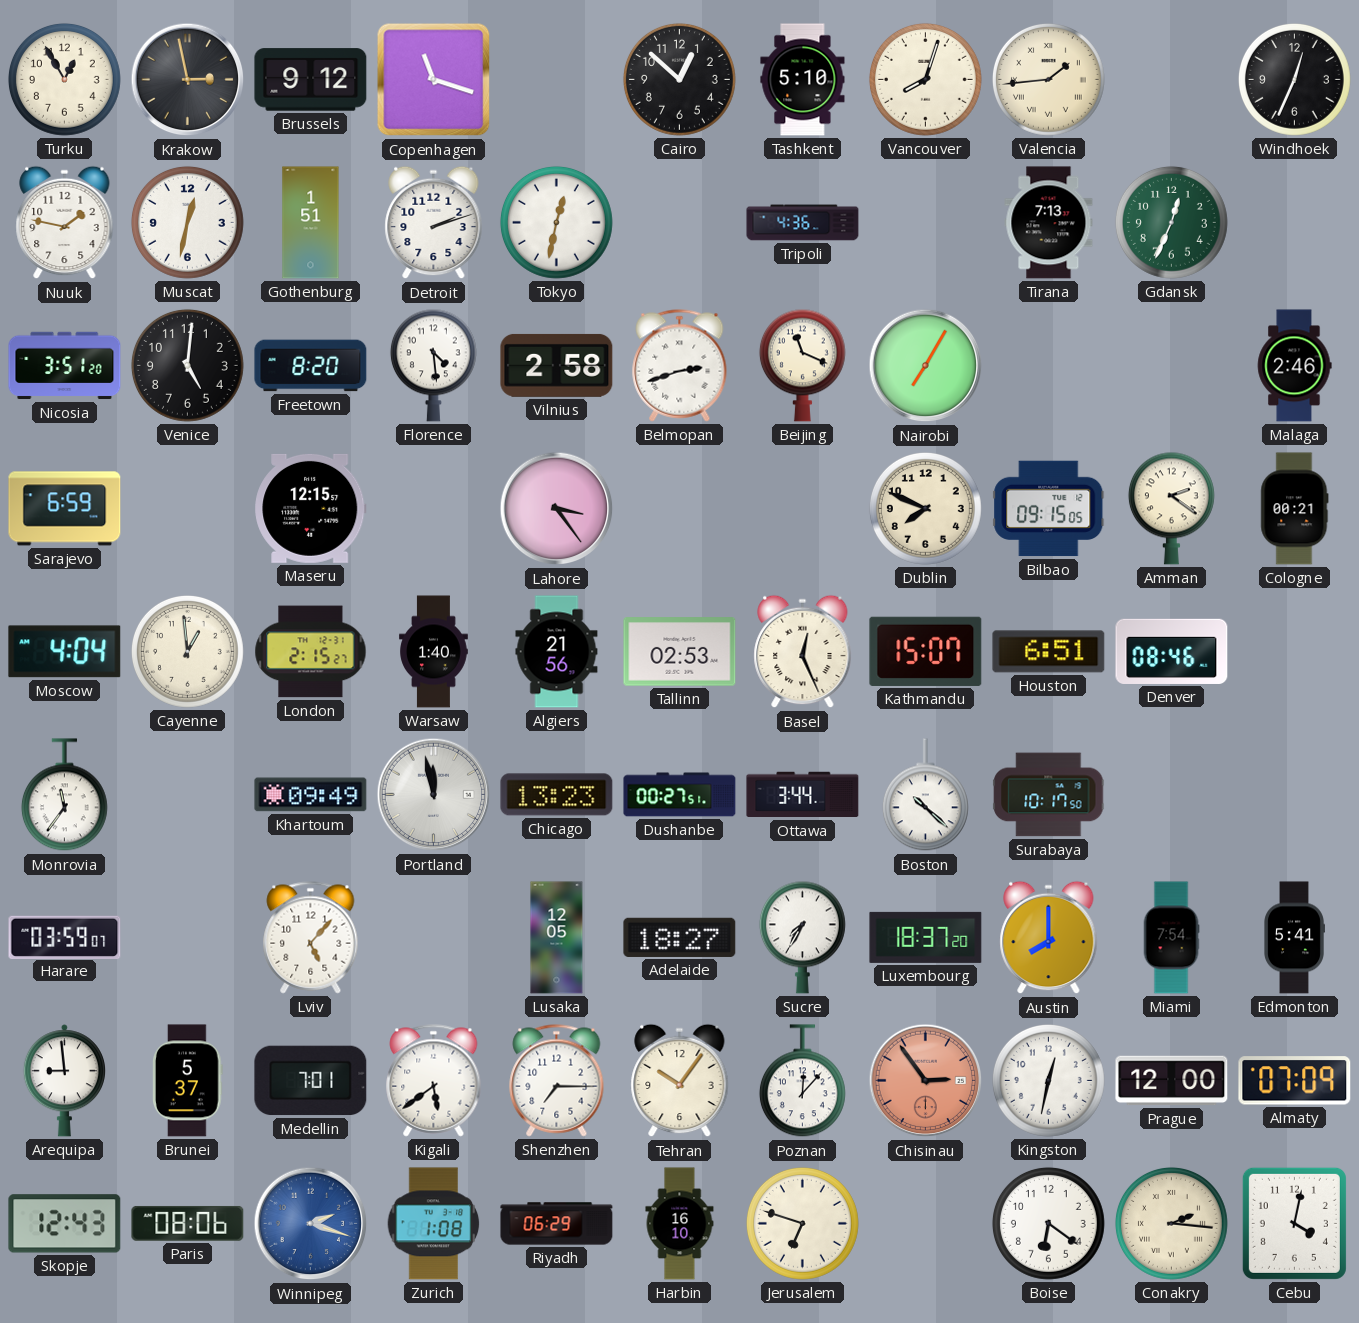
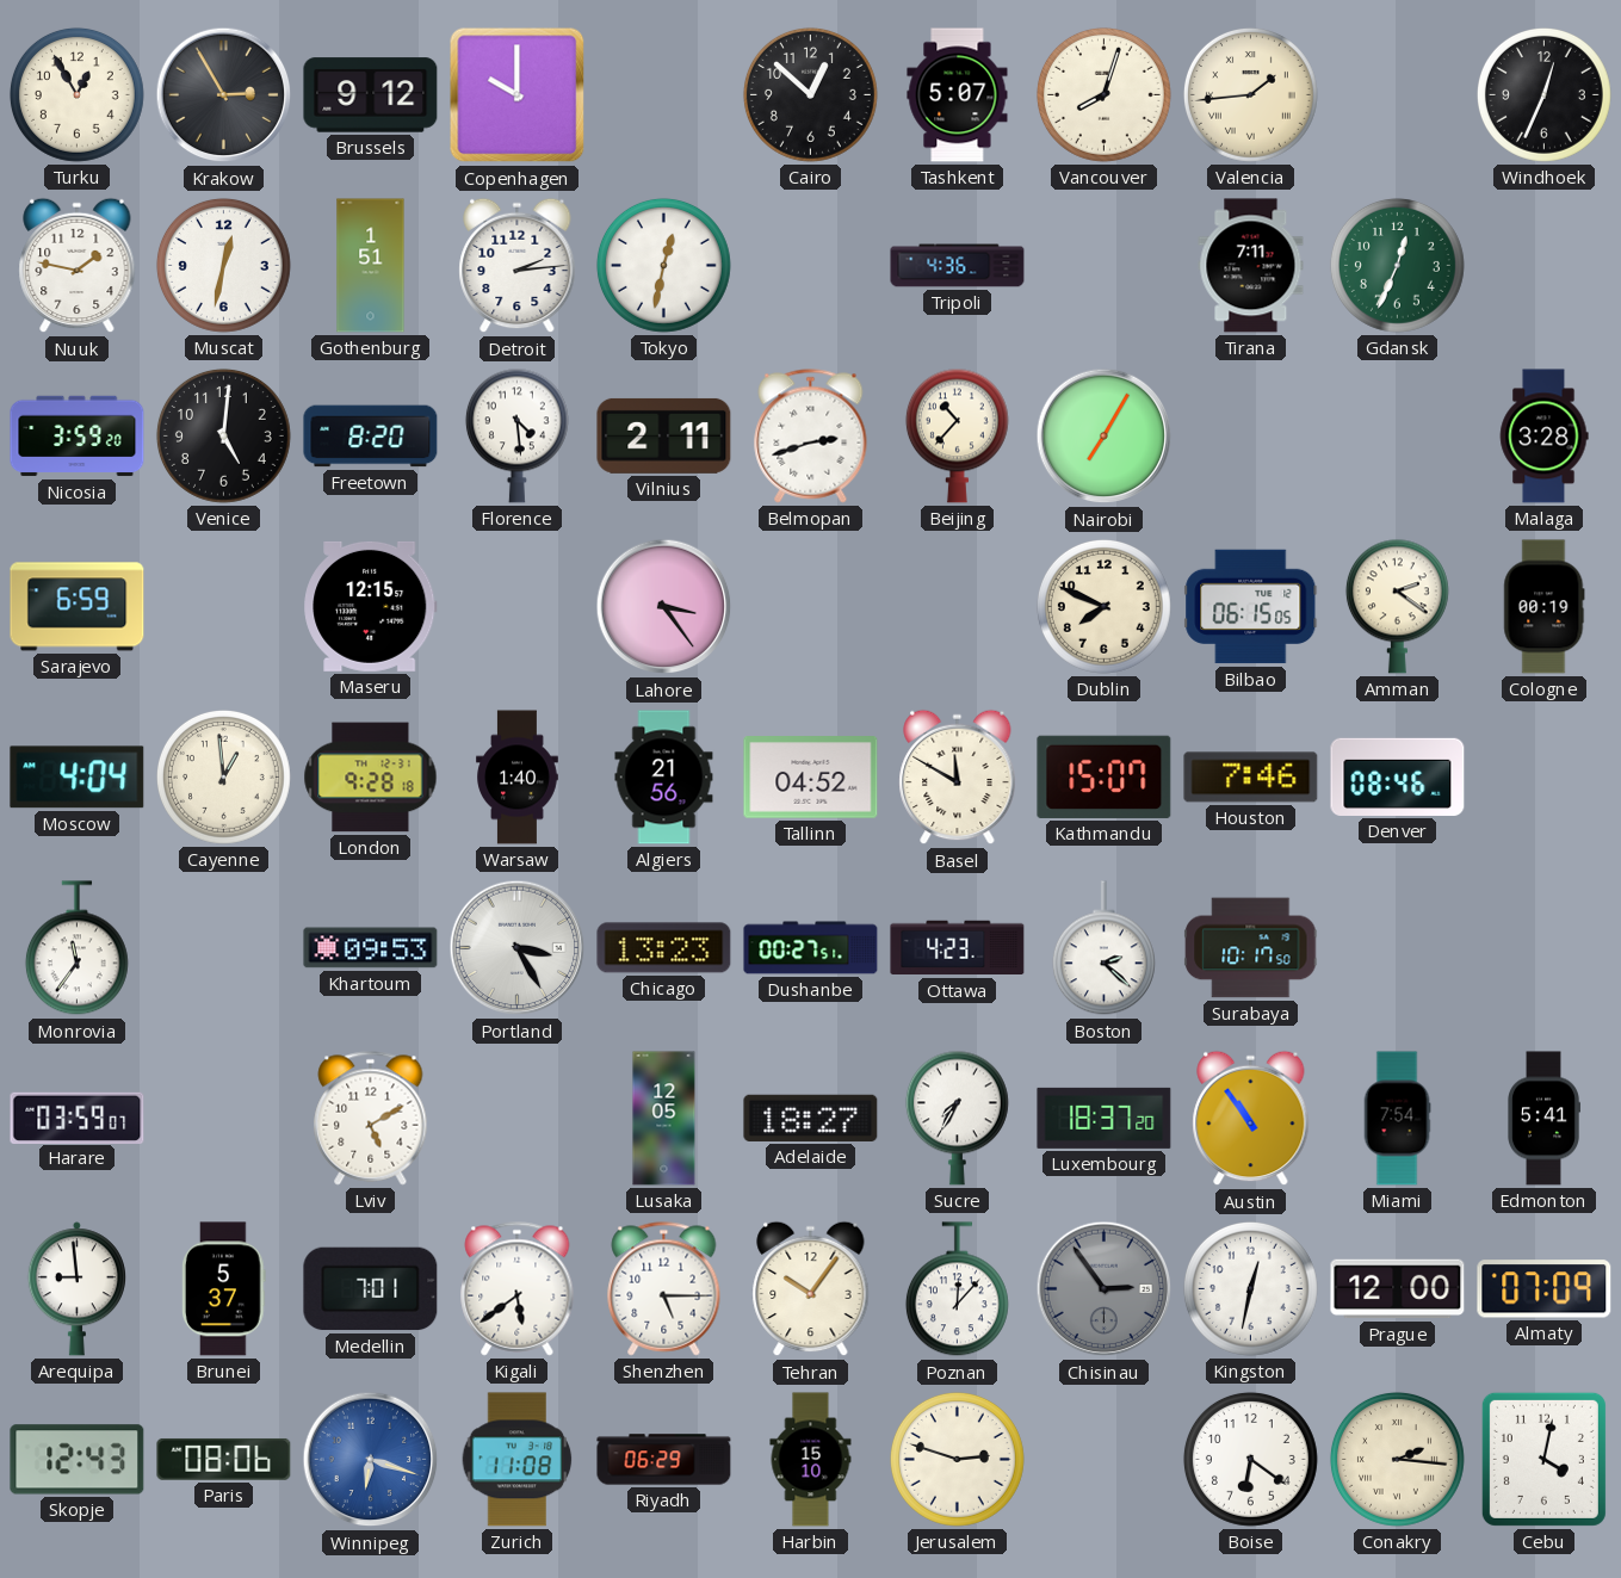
Krakow: 2:58 -> 2:55
Copenhagen: 11:18 -> 10:00
Tashkent: 5:10 -> 5:07
Detroit: 2:12 -> 2:14
Tirana: 7:13 -> 7:11
Nicosia: 3:51 -> 3:59
Vilnius: 2:58 -> 2:11
Beijing: 11:19 -> 10:37
Malaga: 2:46 -> 3:28
Bilbao: 09:15 -> 06:15
Cologne: 00:21 -> 00:19
London: 2:15 -> 9:28
Tallinn: 02:53 -> 04:52
Basel: 12:26 -> 11:50
Houston: 6:51 -> 7:46
Khartoum: 09:49 -> 09:53
Portland: 11:58 -> 3:25
Ottawa: 3:44 -> 4:23
Boston: 10:22 -> 2:22
Lviv: 5:07 -> 5:10
Austin: 8:00 -> 10:54
Shenzhen: 7:15 -> 5:15
Chisinau dial: salmon -> grey
Winnipeg: 2:18 -> 6:18
Zurich: 1:08 -> 11:08
Harbin: 16:10 -> 15:10
Jerusalem: 6:48 -> 2:48
